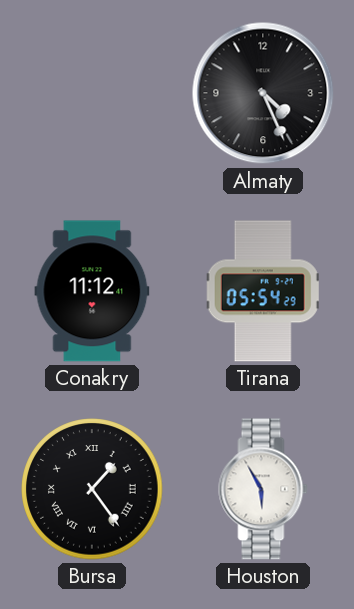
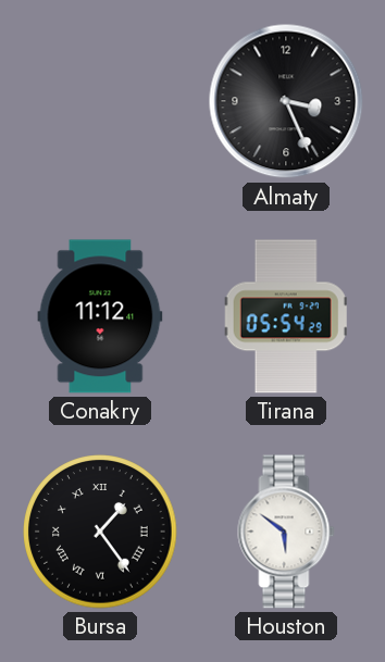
Almaty: 4:26 -> 3:26
Houston: 5:55 -> 5:51
